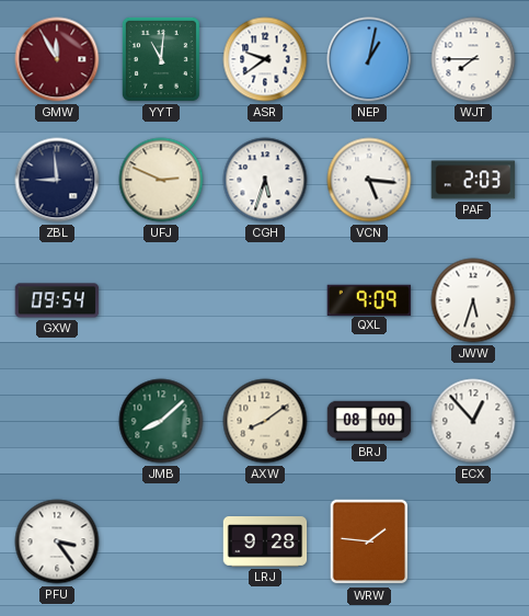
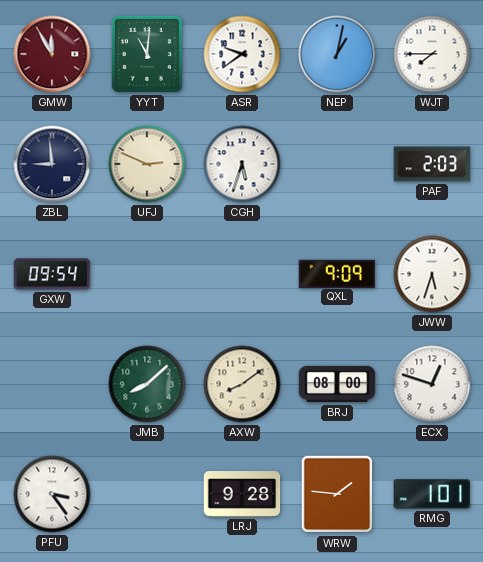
VCN: 5:16 -> none
ECX: 12:53 -> 12:48
RMG: none -> 1:01
